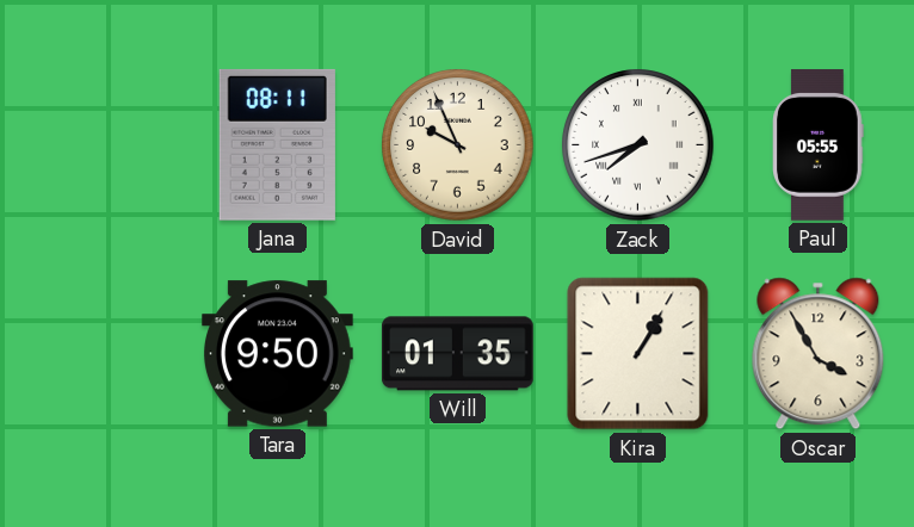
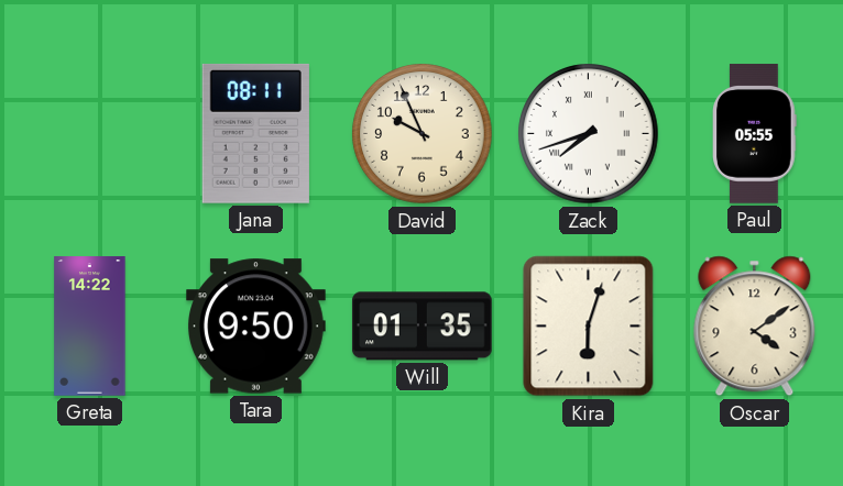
Greta: none -> 14:22
Kira: 1:05 -> 6:03
Oscar: 3:55 -> 4:09
